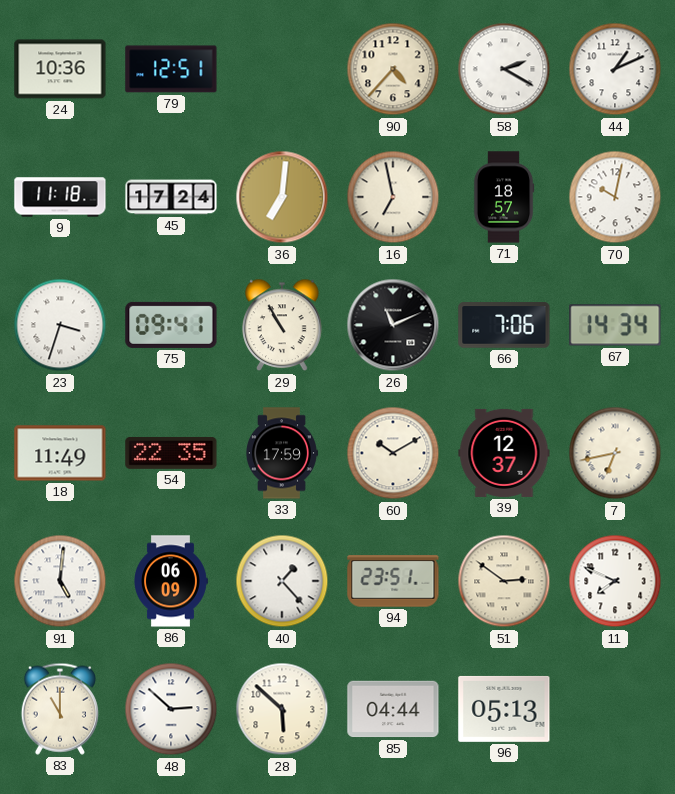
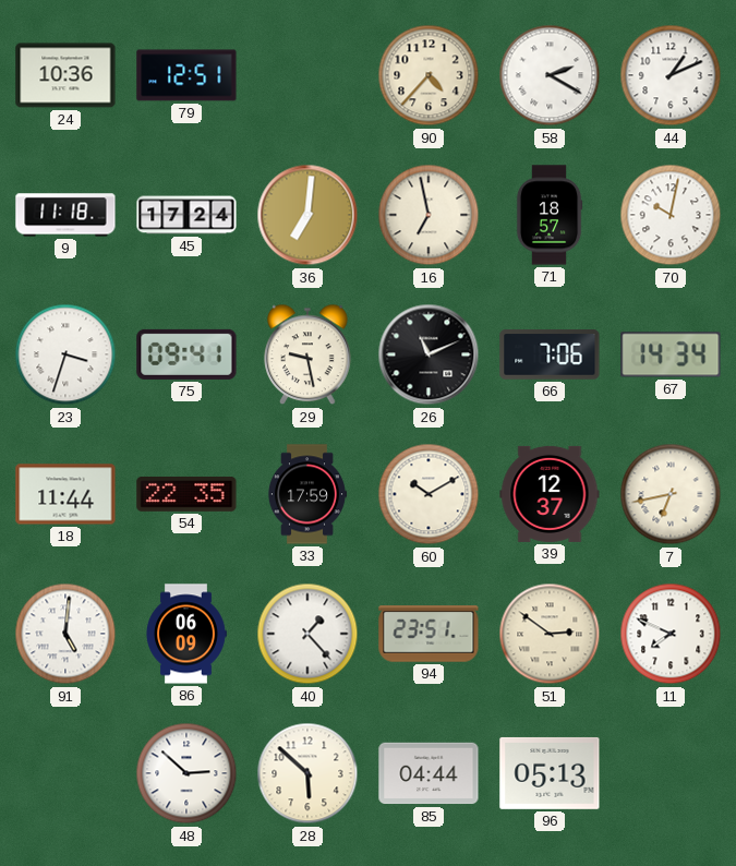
29: 10:55 -> 9:28
18: 11:49 -> 11:44
83: 11:00 -> none
